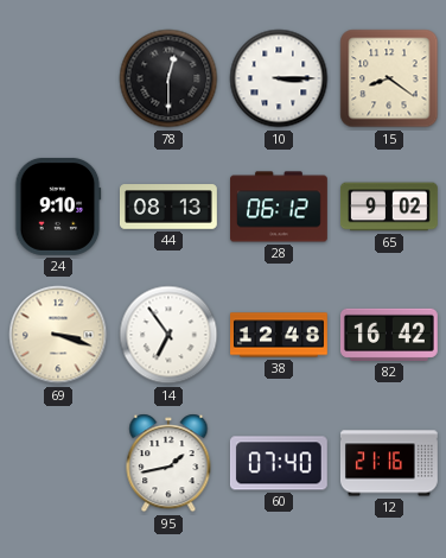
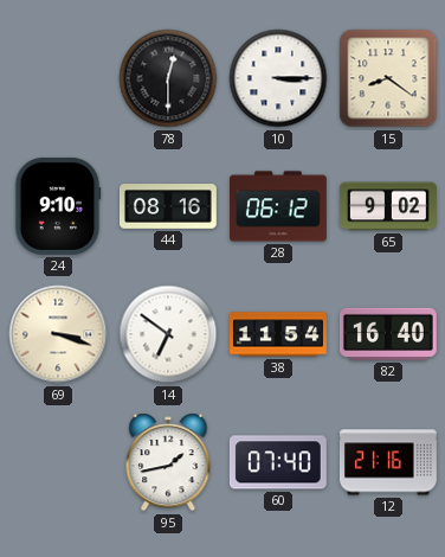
44: 08:13 -> 08:16
14: 6:54 -> 6:51
38: 12:48 -> 11:54
82: 16:42 -> 16:40
